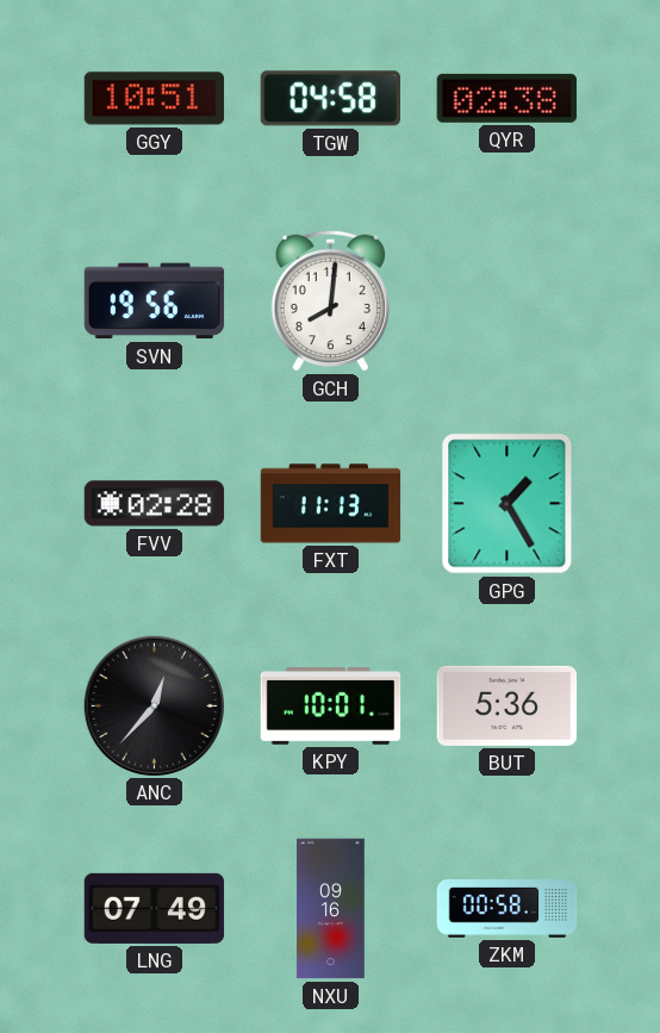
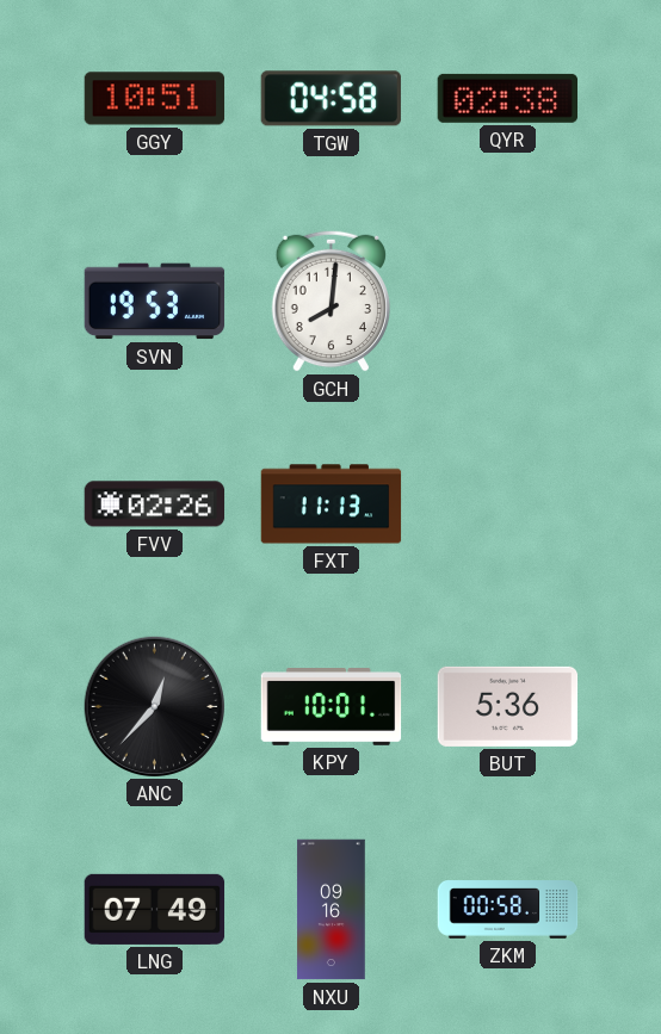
SVN: 19:56 -> 19:53
FVV: 02:28 -> 02:26
GPG: 1:25 -> none
